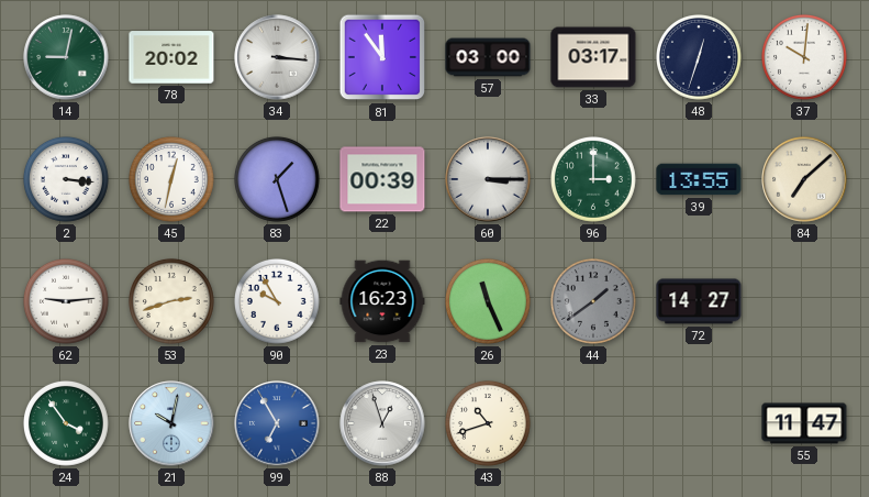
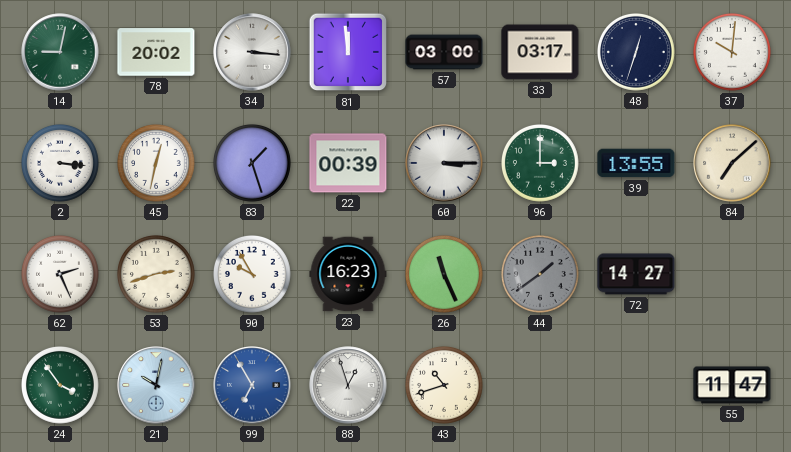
81: 11:54 -> 11:59
62: 9:14 -> 2:26
